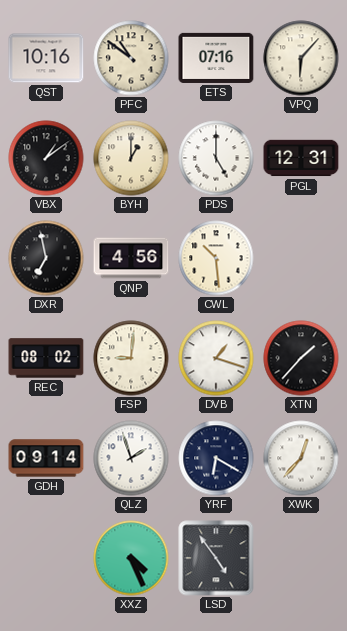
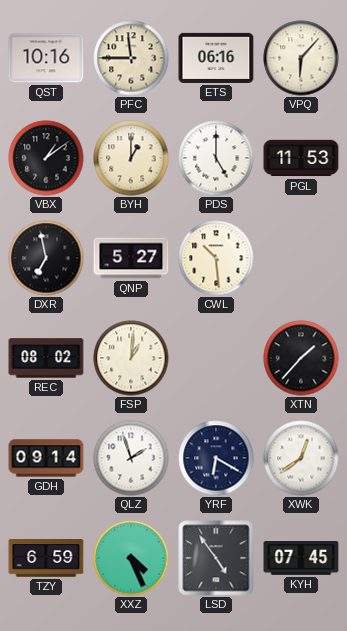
PFC: 10:51 -> 11:45
ETS: 07:16 -> 06:16
PGL: 12:31 -> 11:53
QNP: 4:56 -> 5:27
FSP: 9:01 -> 1:01
DVB: 1:18 -> none
XWK: 12:37 -> 12:39
TZY: none -> 6:59
KYH: none -> 07:45
